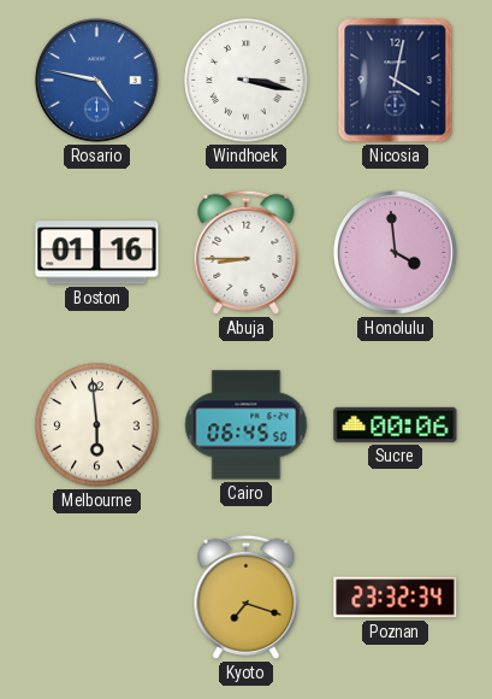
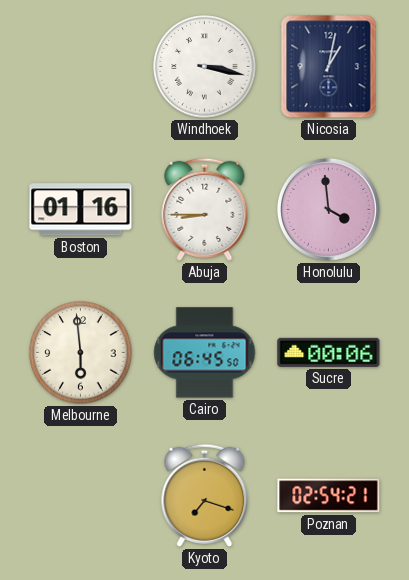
Rosario: 4:47 -> none
Nicosia: 4:02 -> 1:02
Poznan: 23:32 -> 02:54
